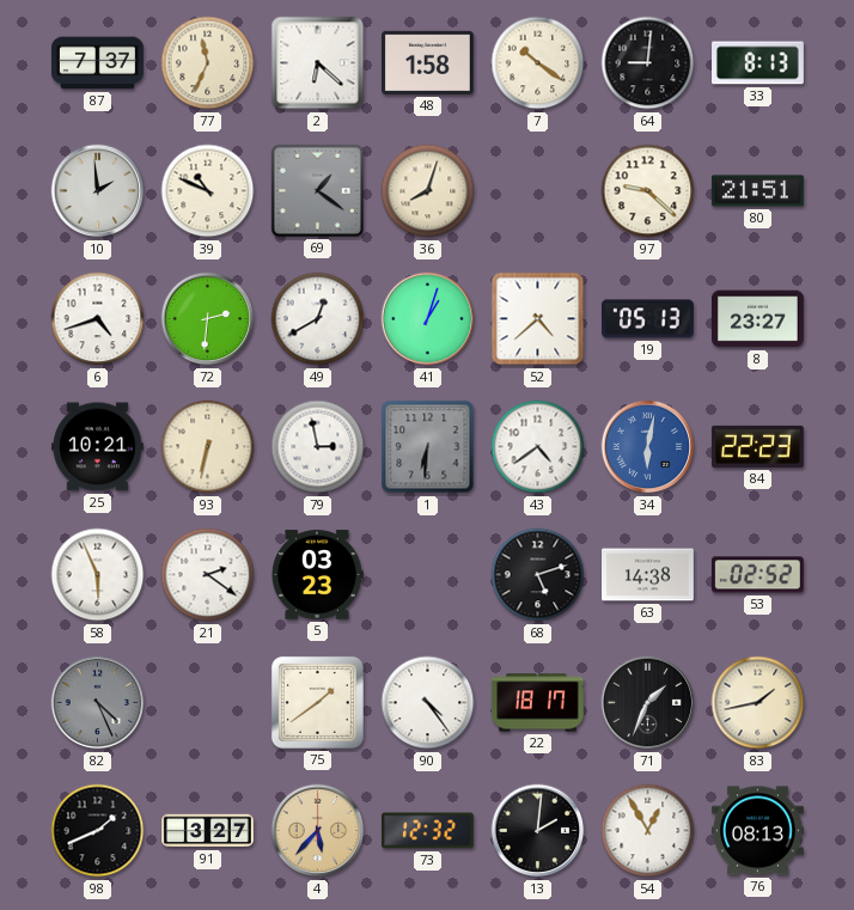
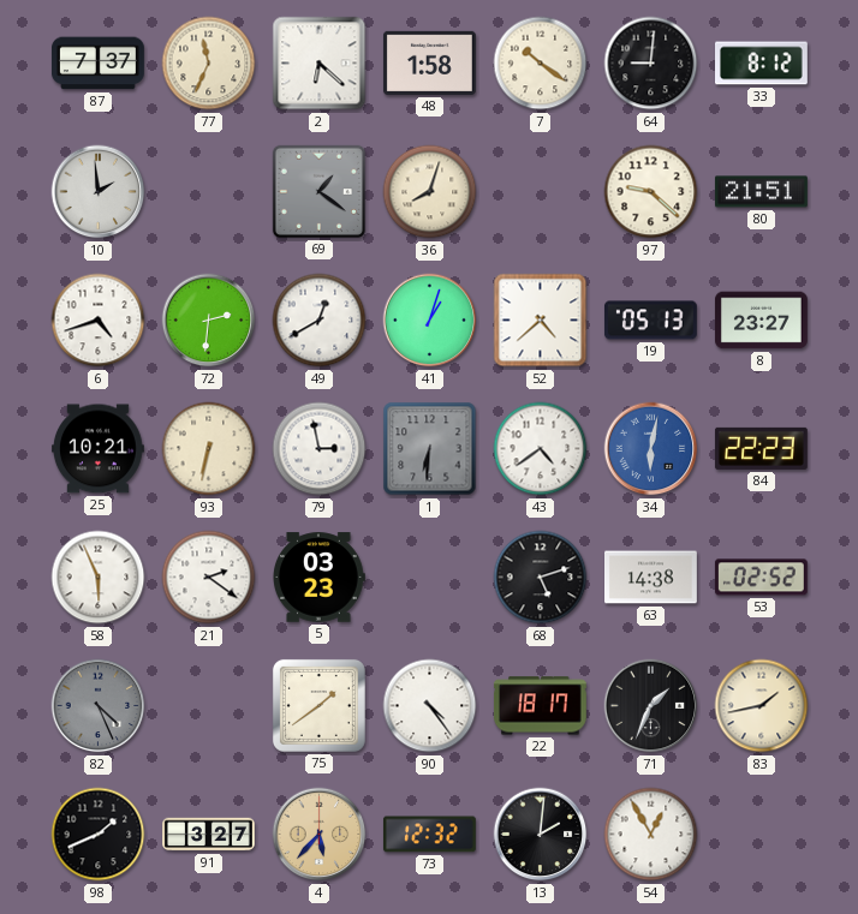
33: 8:13 -> 8:12
39: 10:49 -> none
76: 08:13 -> none
